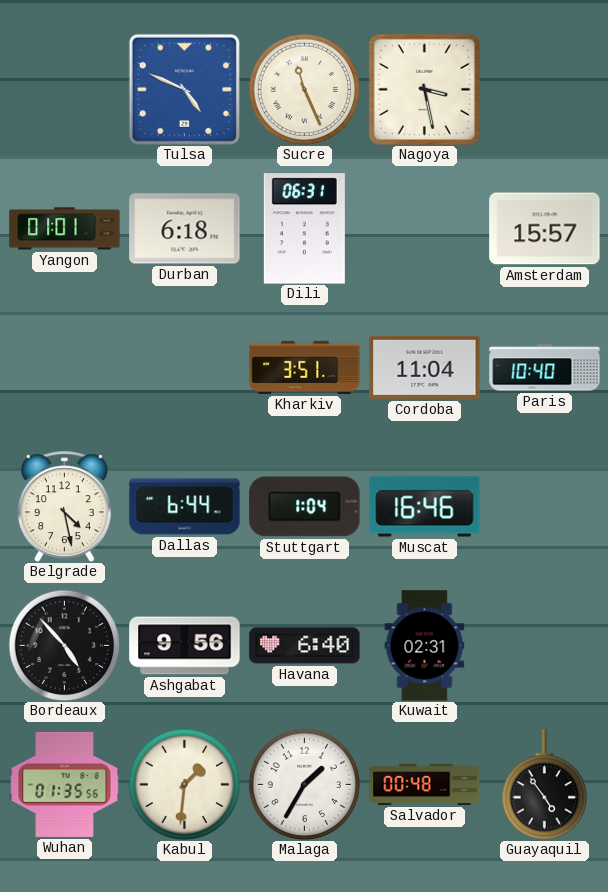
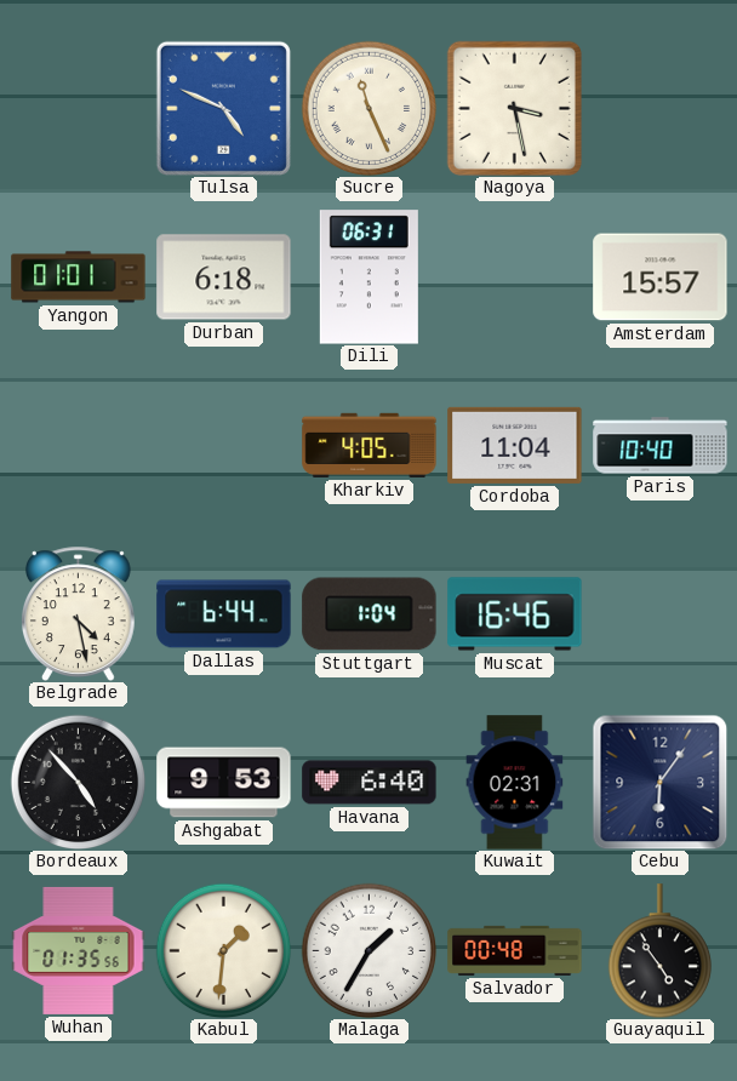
Kharkiv: 3:51 -> 4:05
Ashgabat: 9:56 -> 9:53
Cebu: none -> 6:06
